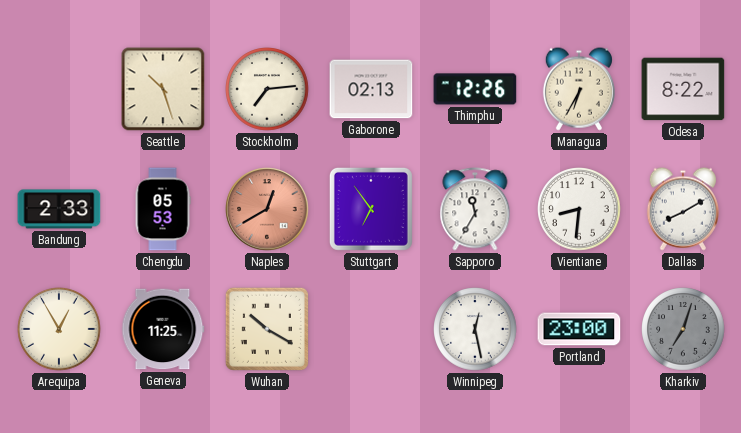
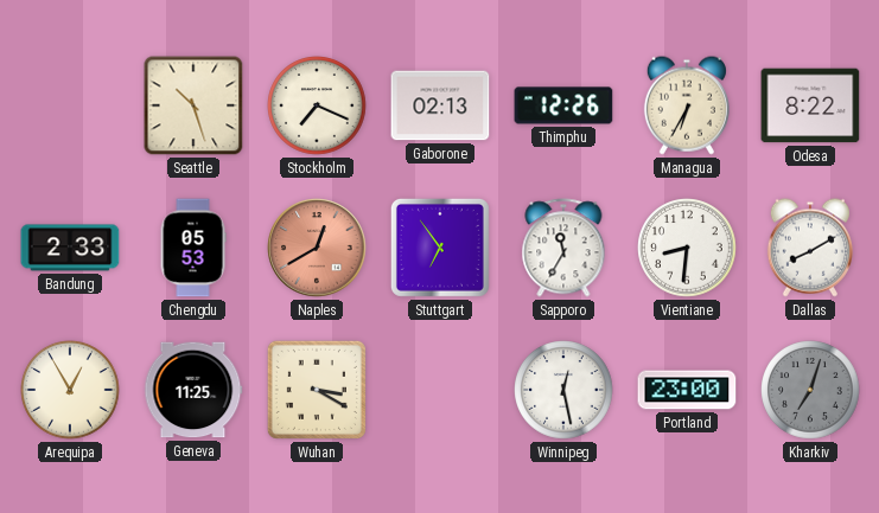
Stockholm: 7:14 -> 7:19
Wuhan: 10:20 -> 3:20
